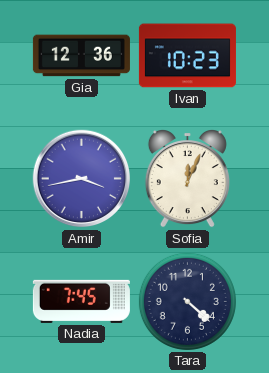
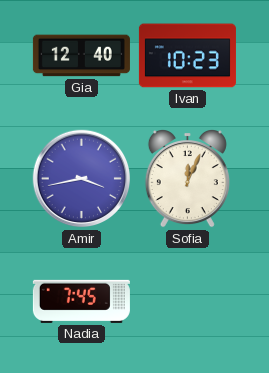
Gia: 12:36 -> 12:40
Tara: 4:22 -> none
